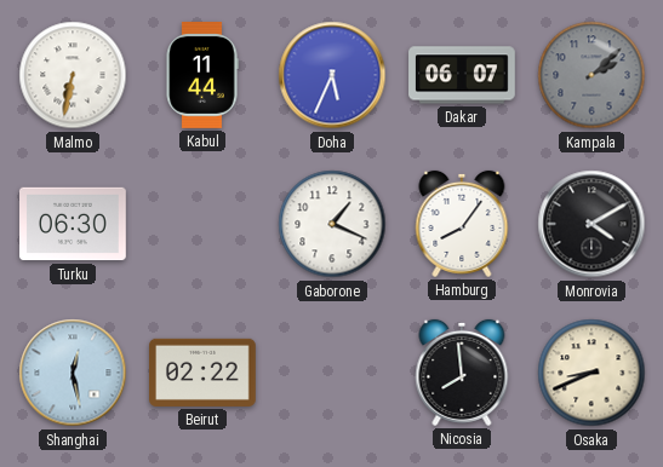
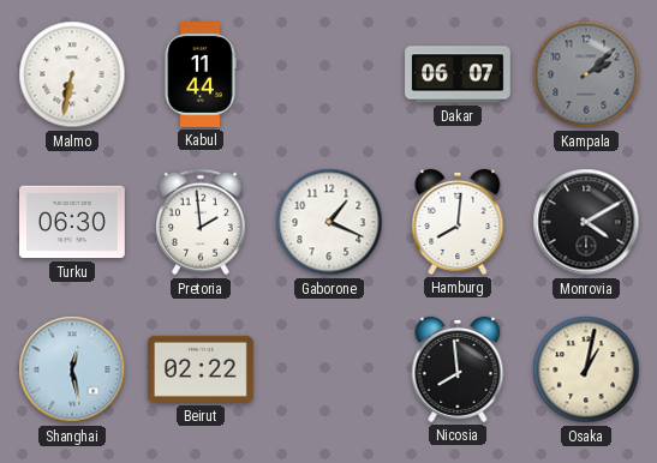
Doha: 5:34 -> none
Pretoria: none -> 1:59
Hamburg: 8:06 -> 8:01
Osaka: 8:41 -> 1:02
